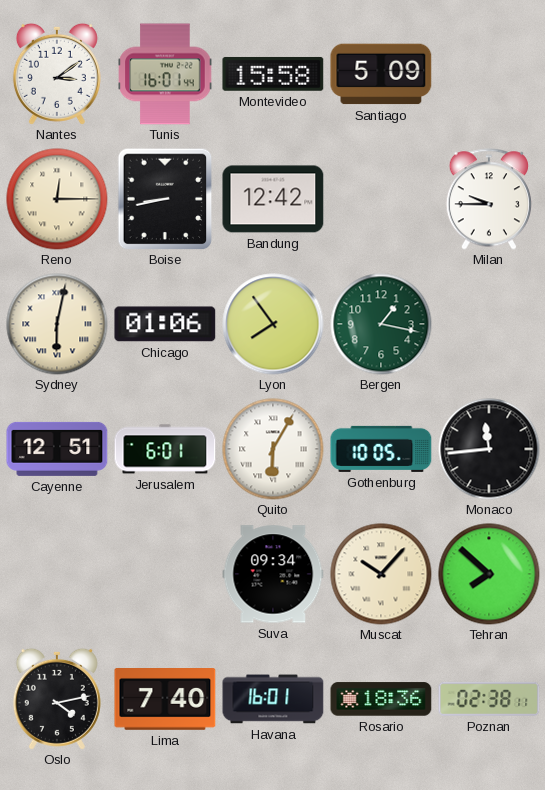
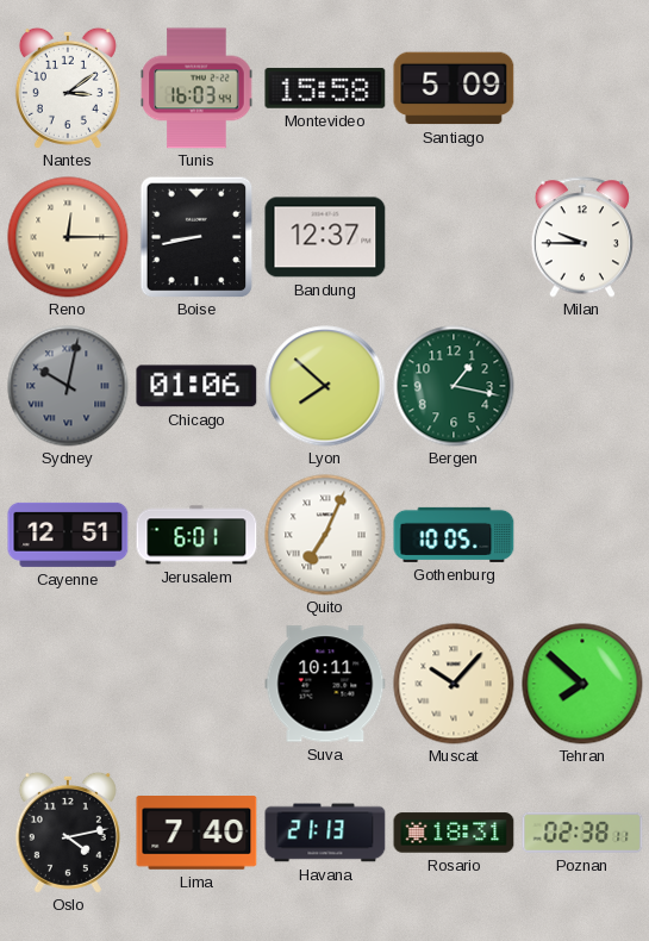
Tunis: 16:01 -> 16:03
Bandung: 12:42 -> 12:37
Sydney: 6:02 -> 10:02
Sydney dial: cream -> grey
Lyon: 7:54 -> 7:52
Quito: 6:05 -> 7:04
Monaco: 11:44 -> none
Suva: 09:34 -> 10:11
Havana: 16:01 -> 21:13
Rosario: 18:36 -> 18:31
